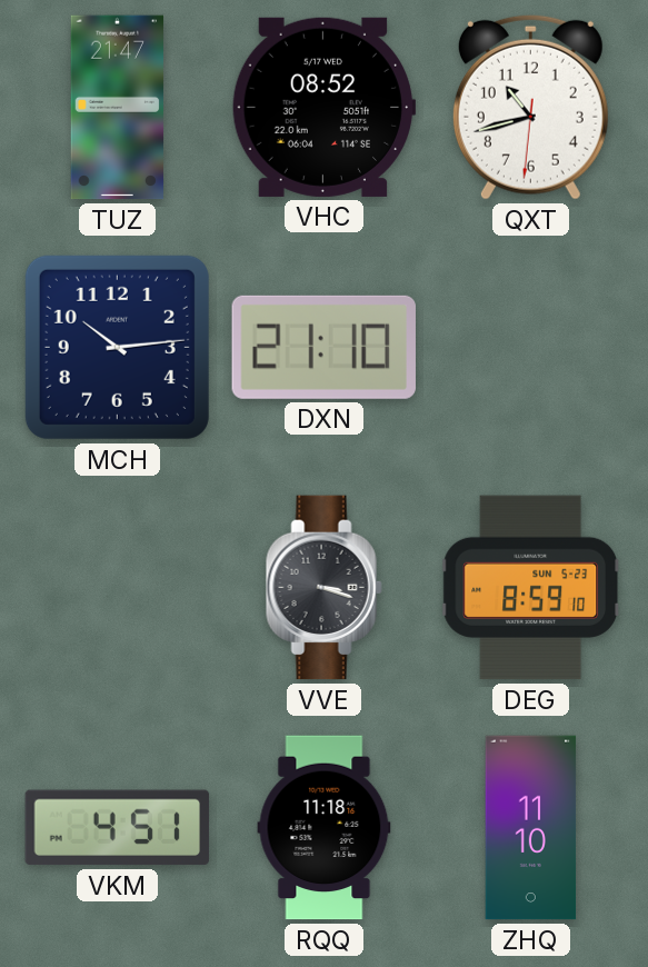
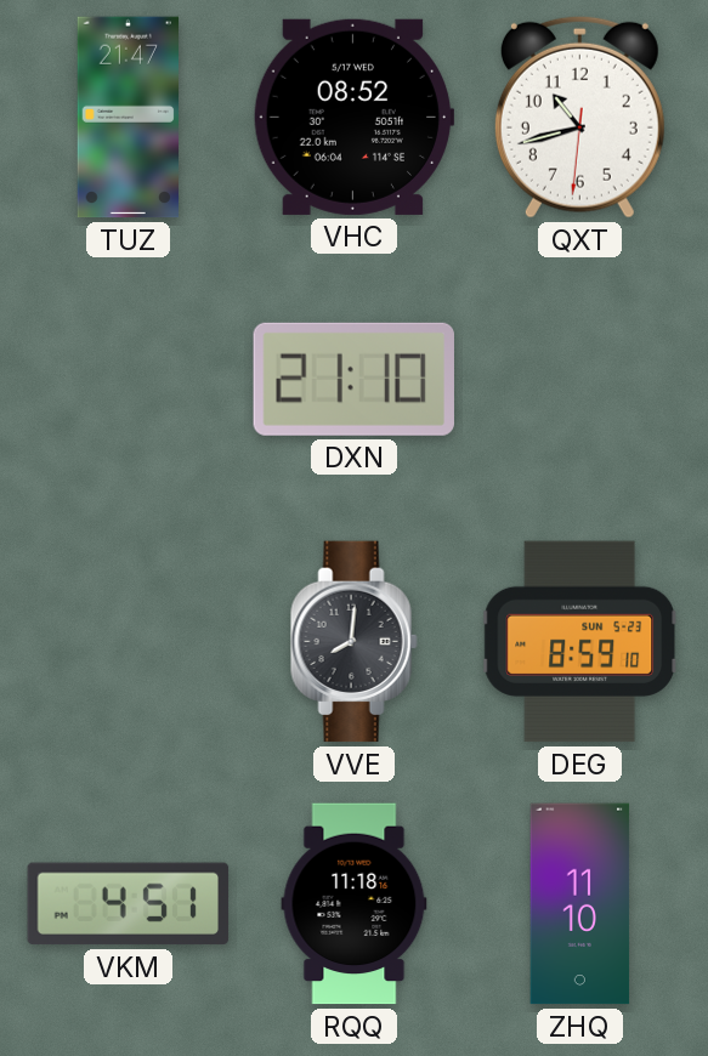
MCH: 10:14 -> none
VVE: 3:18 -> 8:01
